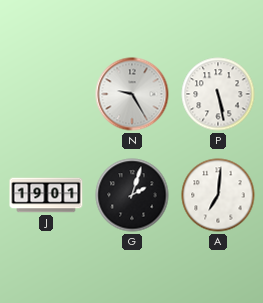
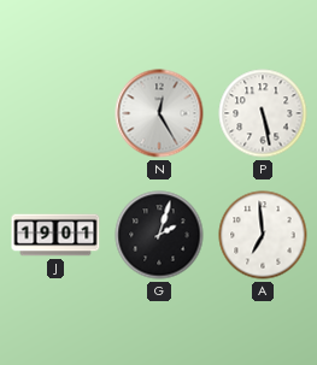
N: 9:25 -> 12:25
A: 7:01 -> 6:59
